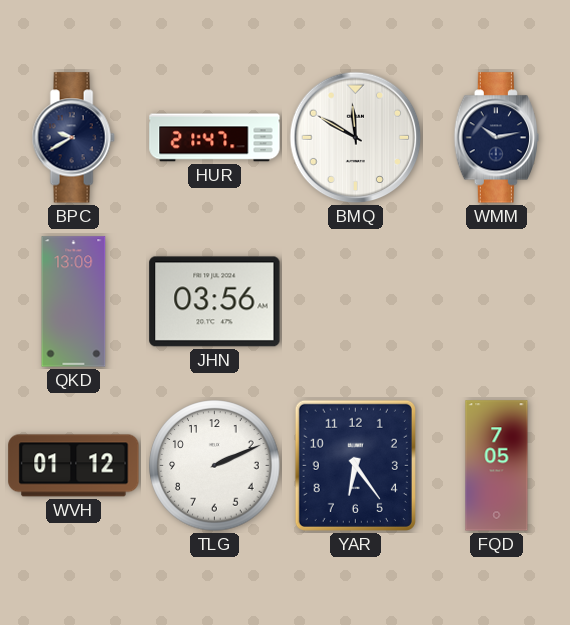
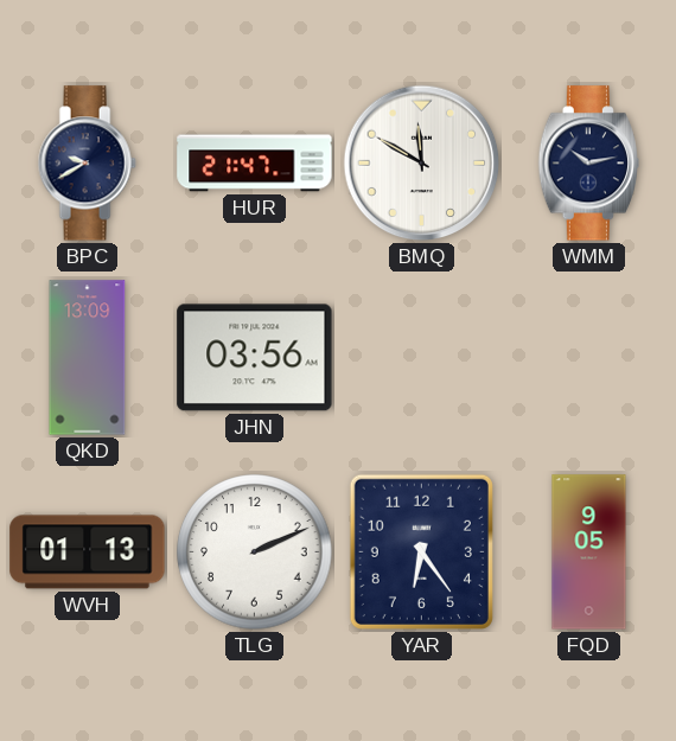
WVH: 01:12 -> 01:13
FQD: 7:05 -> 9:05
